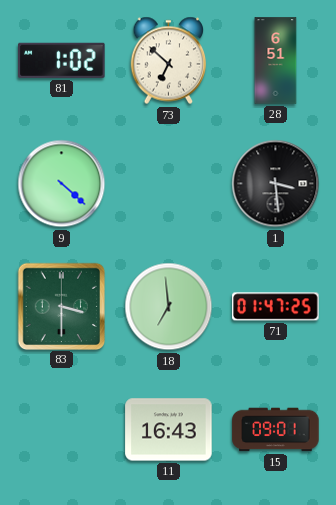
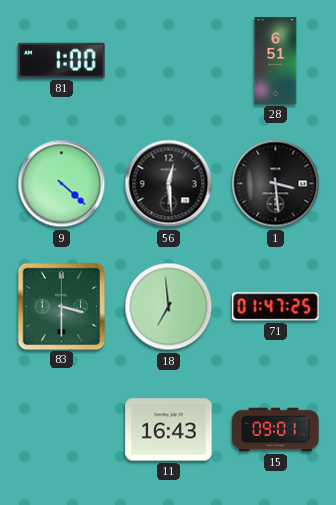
81: 1:02 -> 1:00
73: 6:52 -> none
56: none -> 12:29
